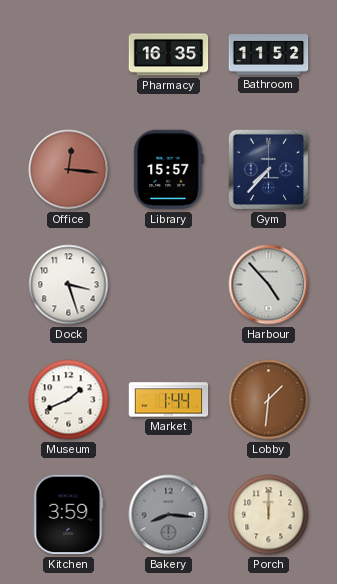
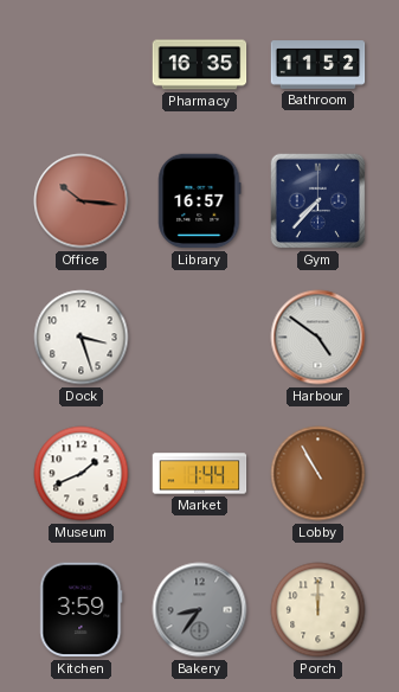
Office: 12:16 -> 10:16
Library: 15:57 -> 16:57
Harbour: 4:53 -> 4:51
Lobby: 1:31 -> 10:55
Bakery: 8:16 -> 8:36
